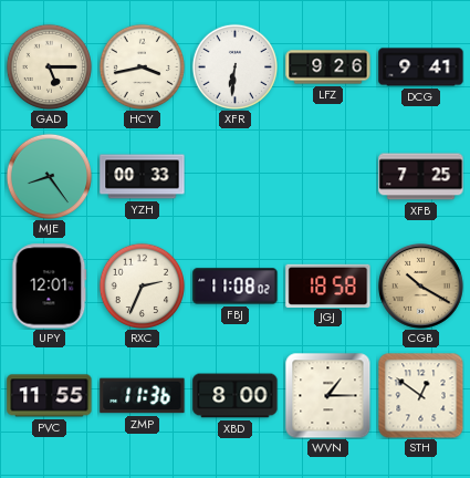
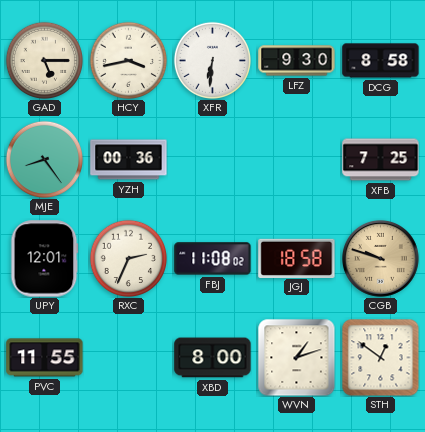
LFZ: 9:26 -> 9:30
DCG: 9:41 -> 8:58
YZH: 00:33 -> 00:36
CGB: 10:20 -> 9:48
ZMP: 11:36 -> none
WVN: 1:15 -> 1:12
